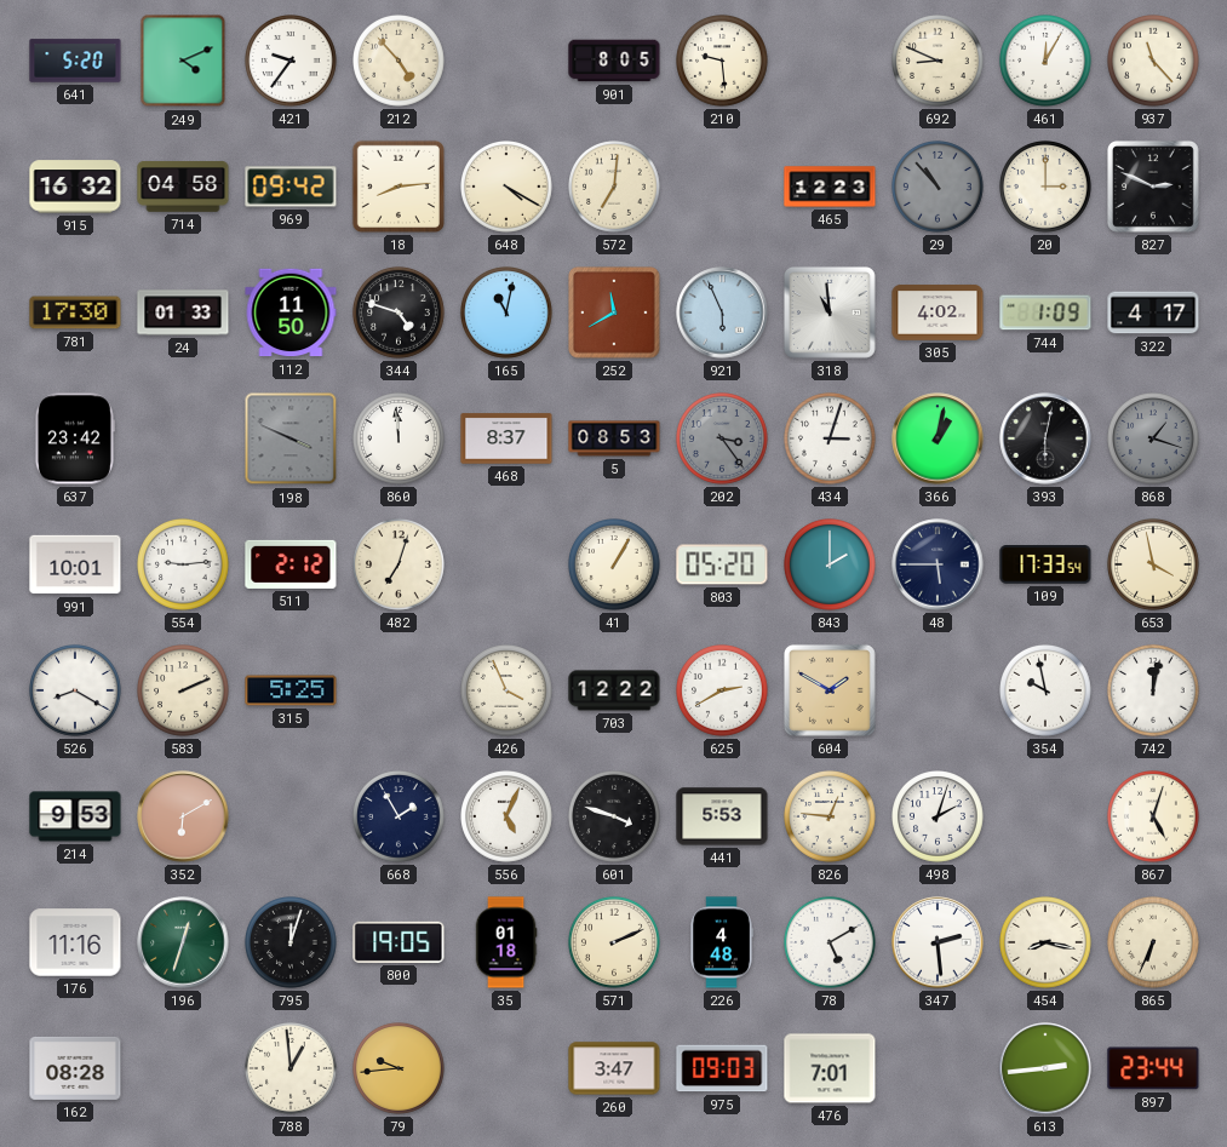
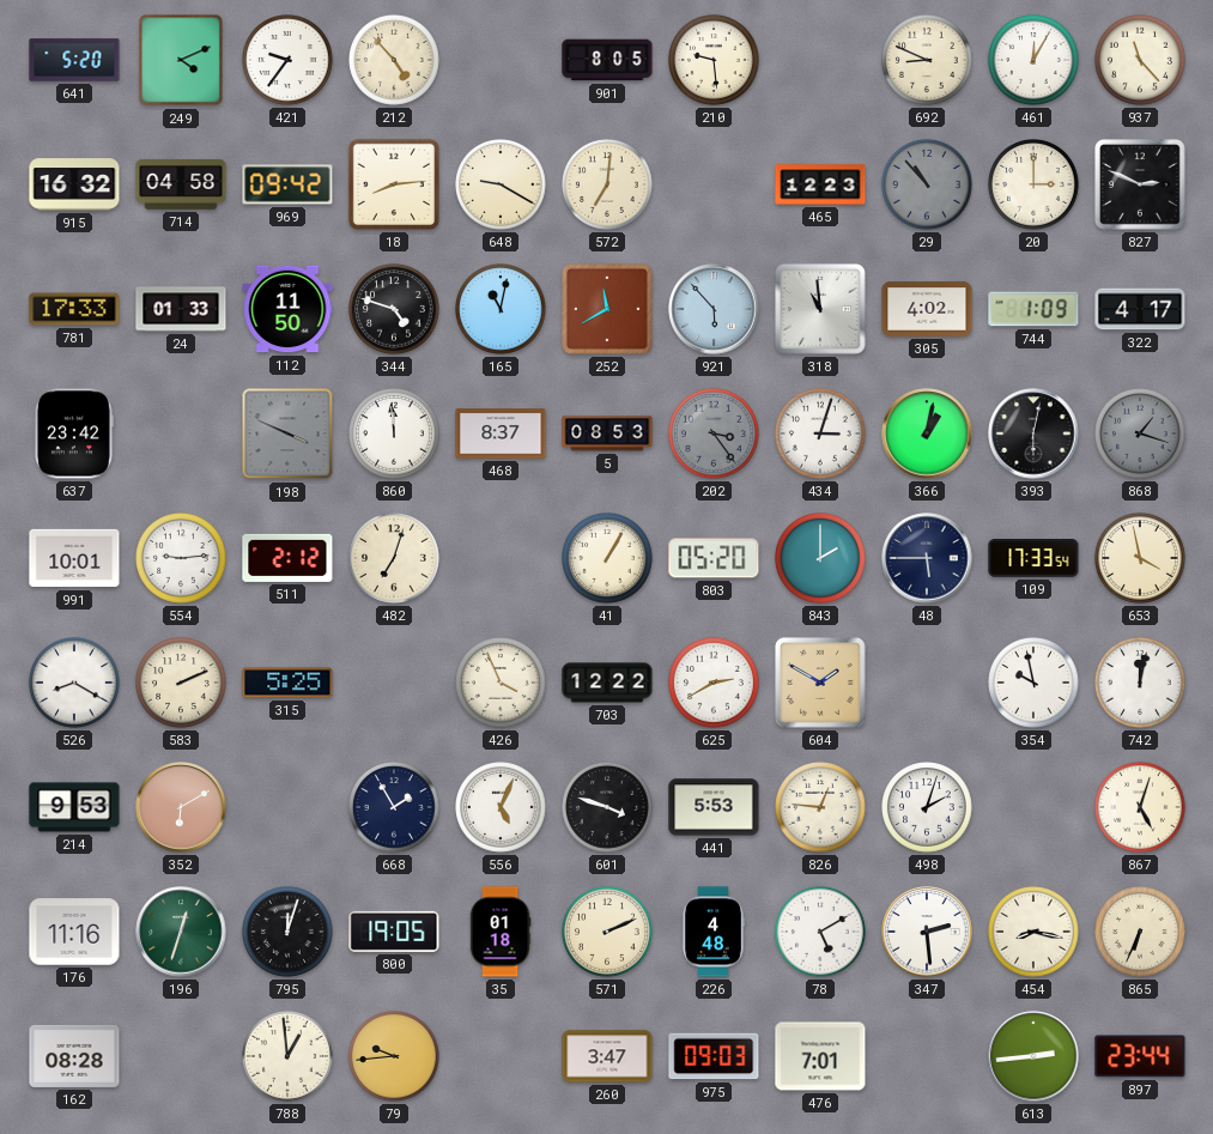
648: 4:20 -> 9:20
781: 17:30 -> 17:33
921: 5:56 -> 5:53
